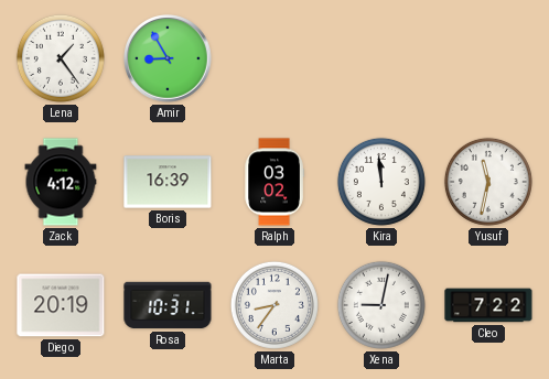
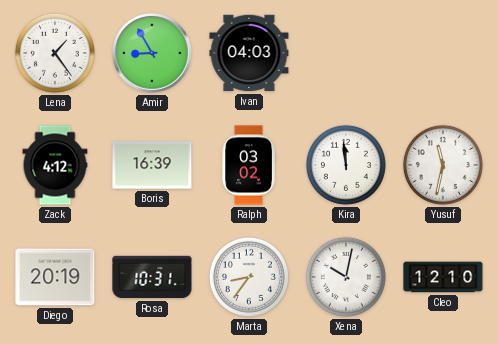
Ivan: none -> 04:03
Xena: 9:02 -> 10:02
Cleo: 7:22 -> 12:10
